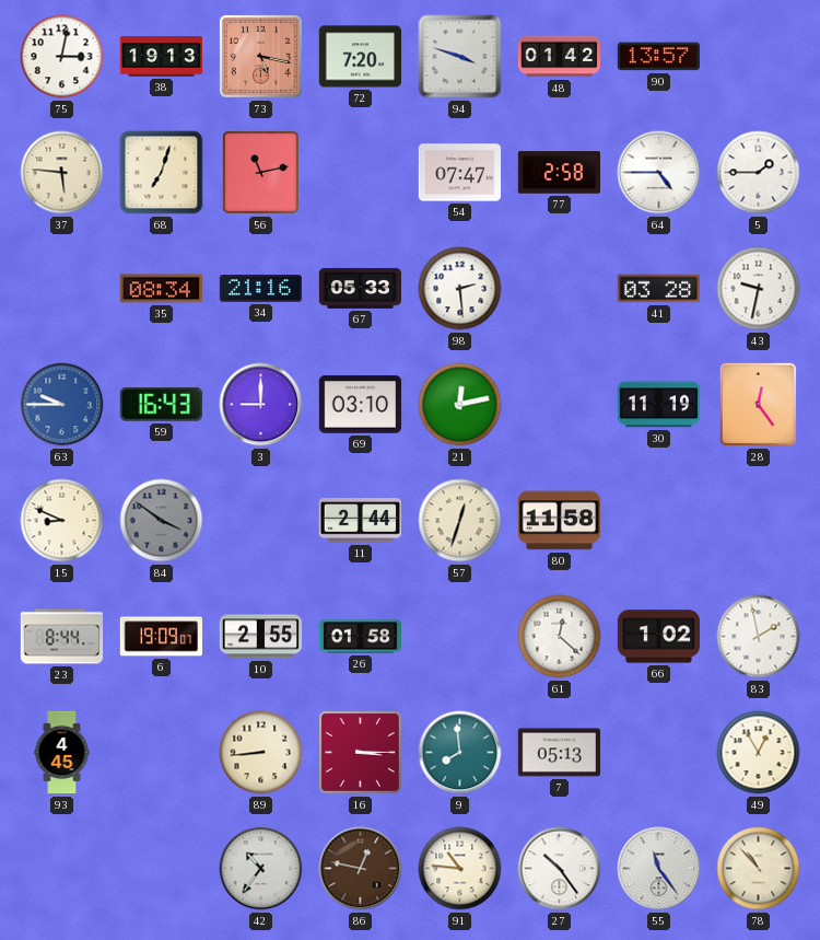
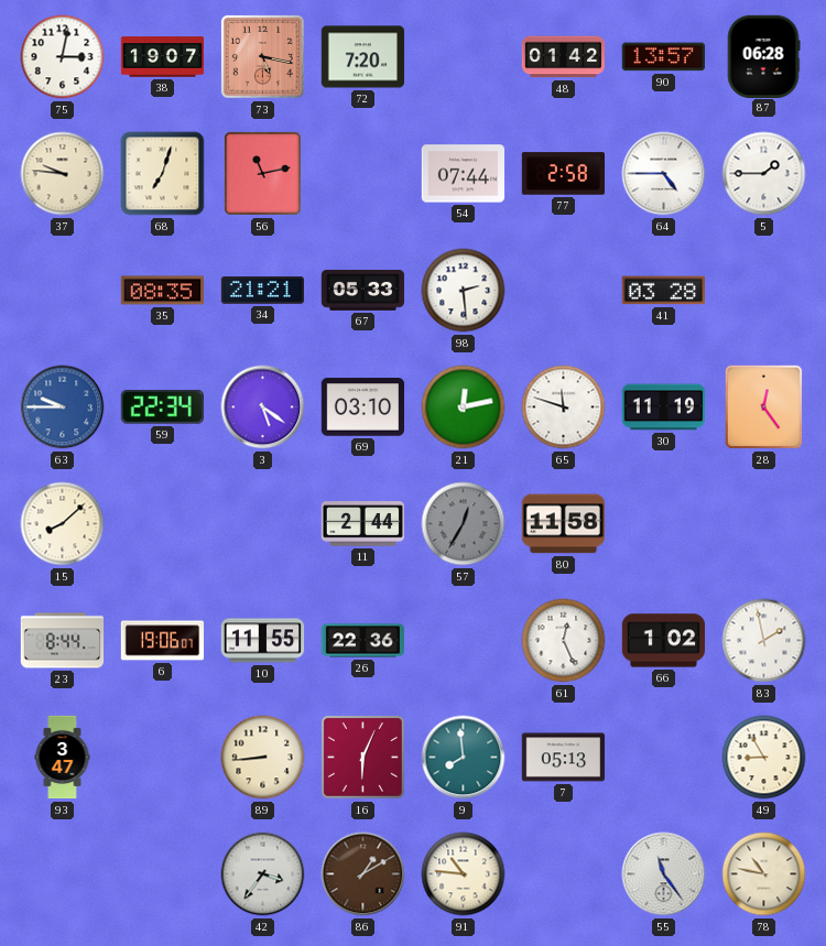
38: 19:13 -> 19:07
94: 3:48 -> none
87: none -> 06:28
37: 5:46 -> 9:46
54: 07:47 -> 07:44
35: 08:34 -> 08:35
34: 21:16 -> 21:21
43: 9:32 -> none
59: 16:43 -> 22:34
3: 9:00 -> 5:21
65: none -> 11:48
15: 8:49 -> 8:08
84: 3:51 -> none
57: 12:33 -> 12:35
57 dial: cream -> grey
6: 19:09 -> 19:06
10: 2:55 -> 11:55
26: 01:58 -> 22:36
61: 12:22 -> 12:26
93: 4:45 -> 3:47
16: 3:15 -> 6:04
49: 12:55 -> 8:55
42: 10:36 -> 3:36
86: 12:47 -> 1:10
27: 10:24 -> none
78: 10:53 -> 10:47
